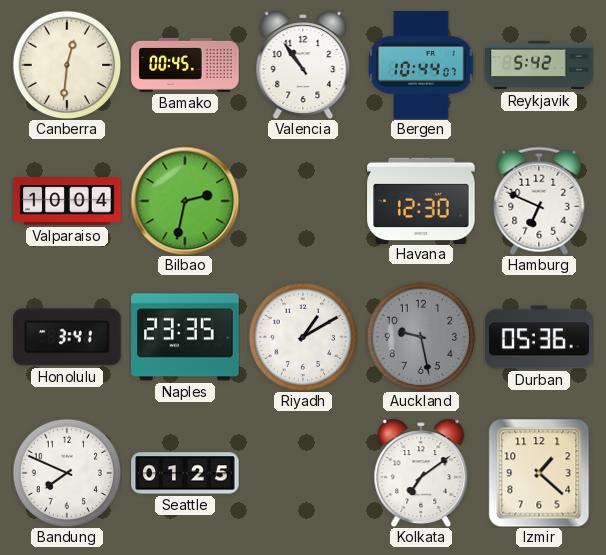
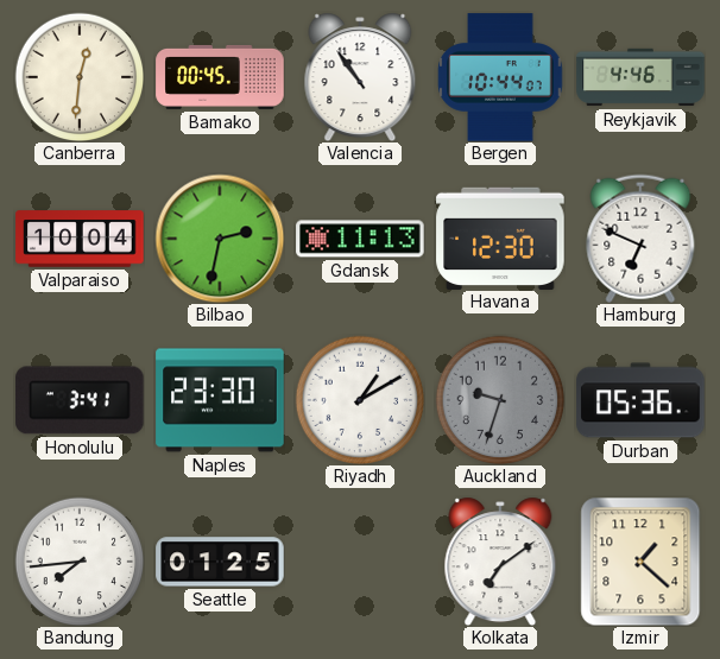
Reykjavik: 5:42 -> 4:46
Gdansk: none -> 11:13
Naples: 23:35 -> 23:30
Auckland: 9:28 -> 9:33
Bandung: 7:49 -> 7:44
